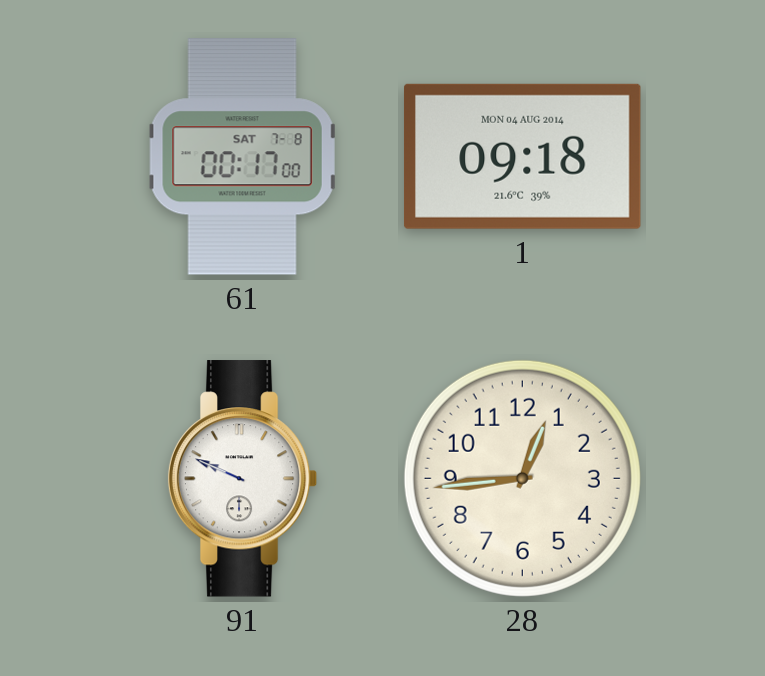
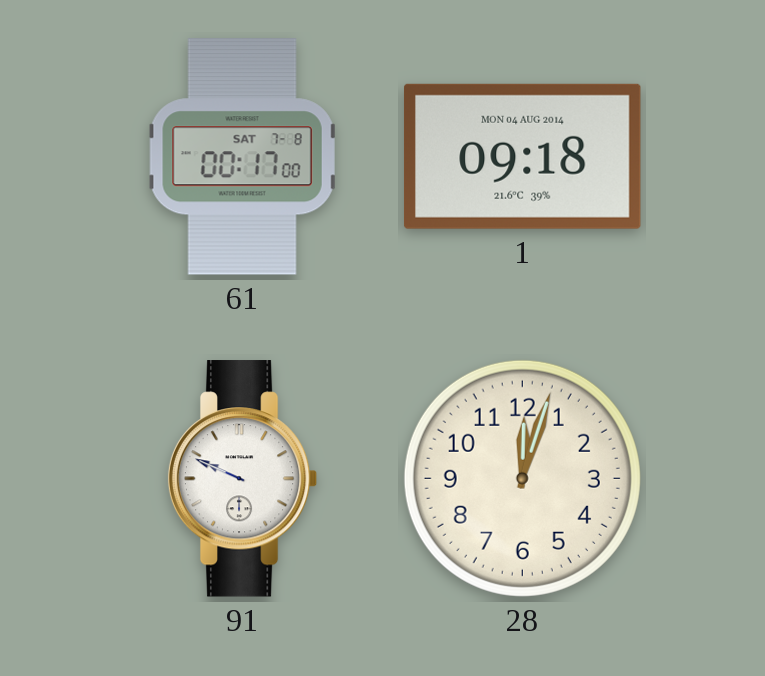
28: 12:44 -> 12:03
